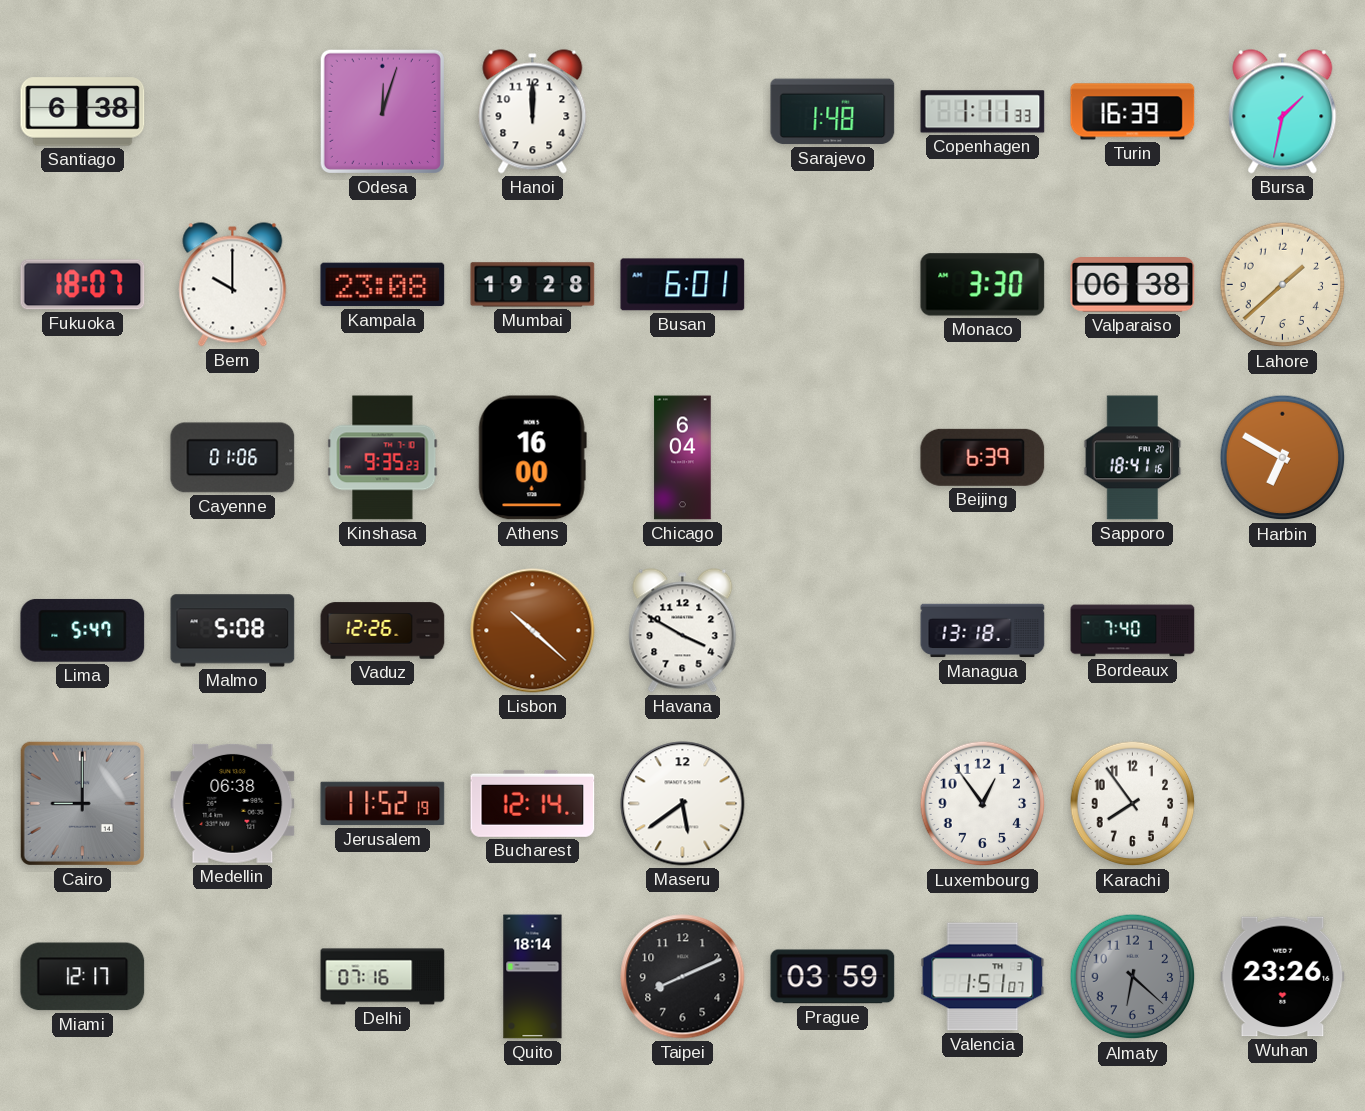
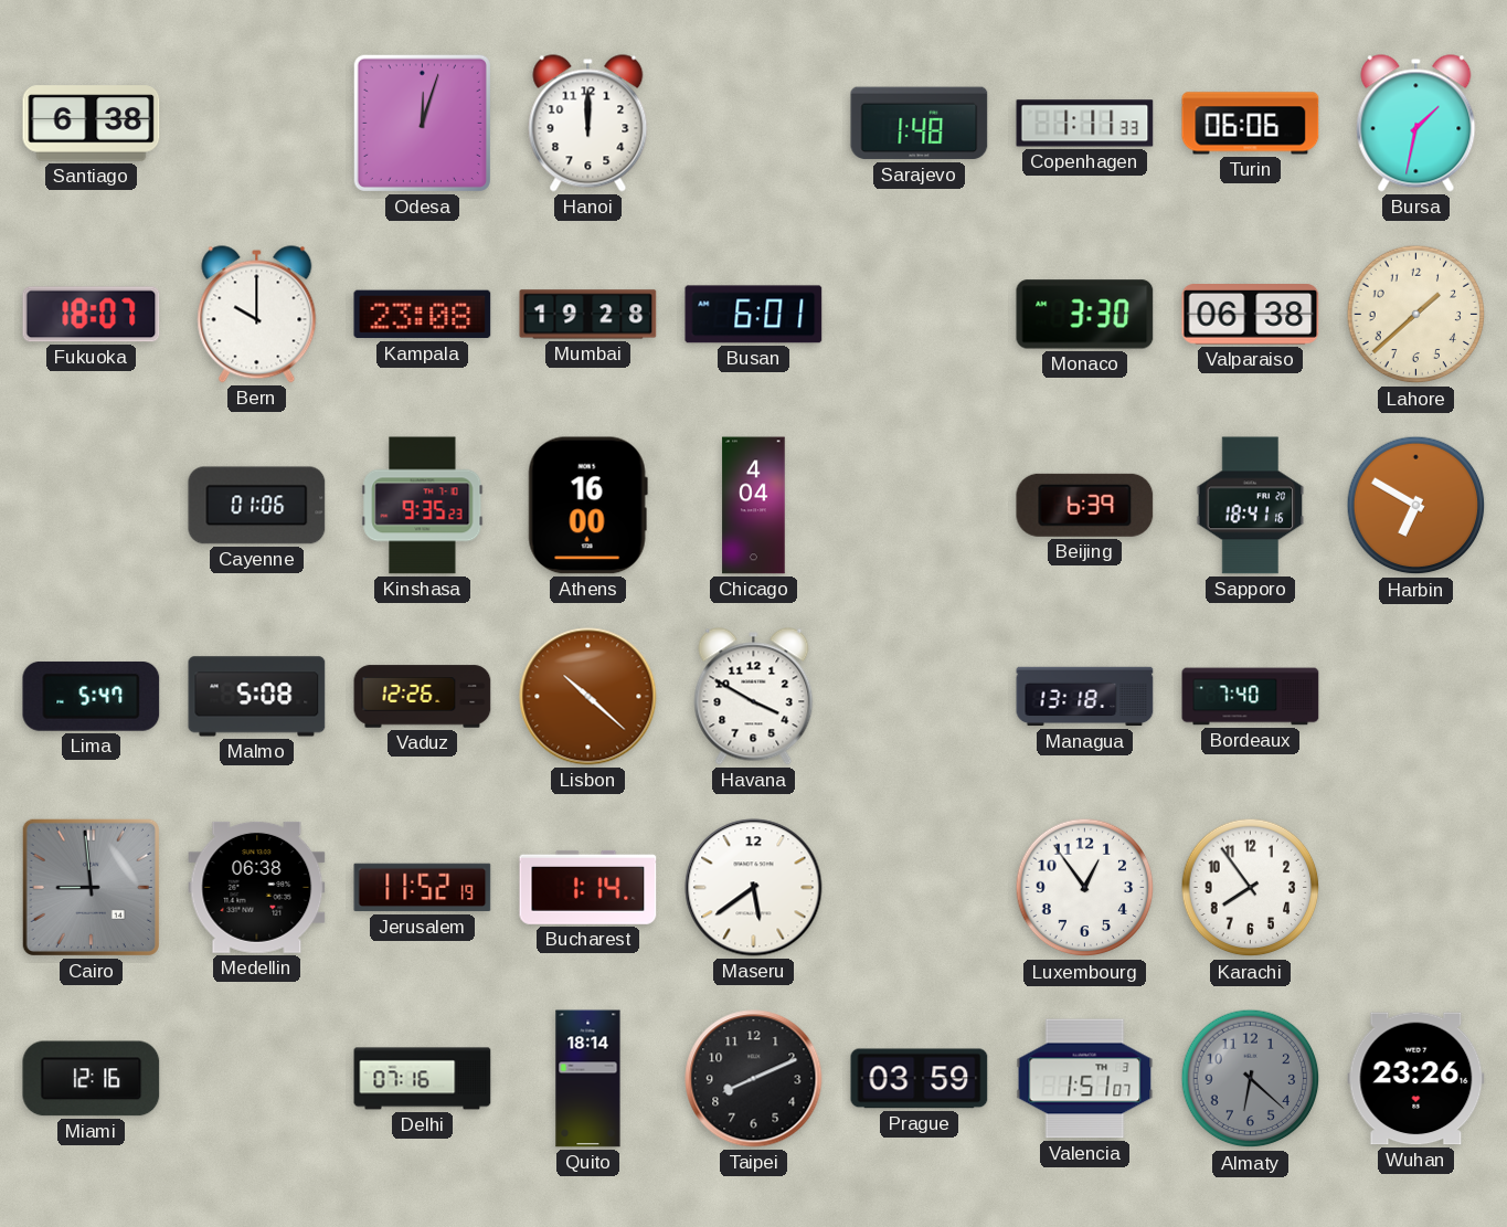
Turin: 16:39 -> 06:06
Chicago: 6:04 -> 4:04
Cairo: 9:00 -> 8:59
Bucharest: 12:14 -> 1:14
Miami: 12:17 -> 12:16
